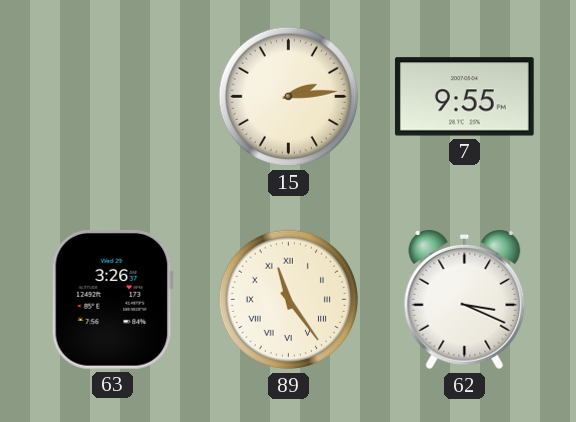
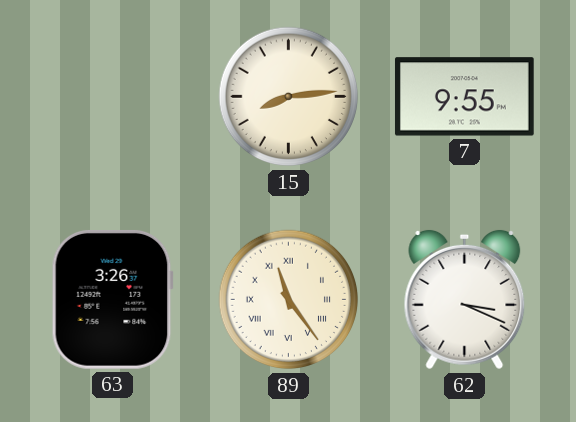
15: 2:14 -> 8:14
